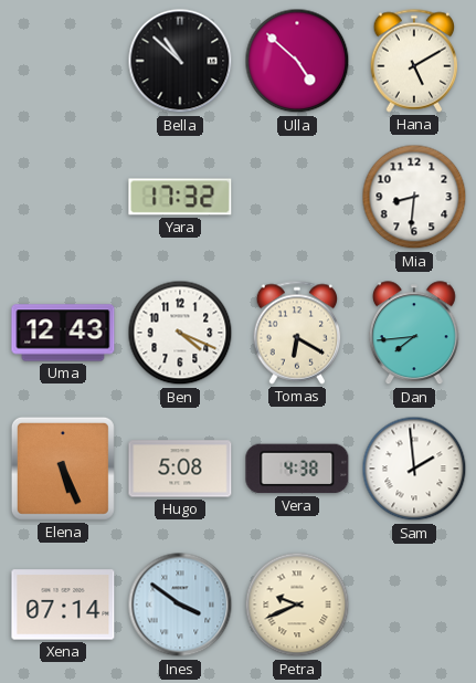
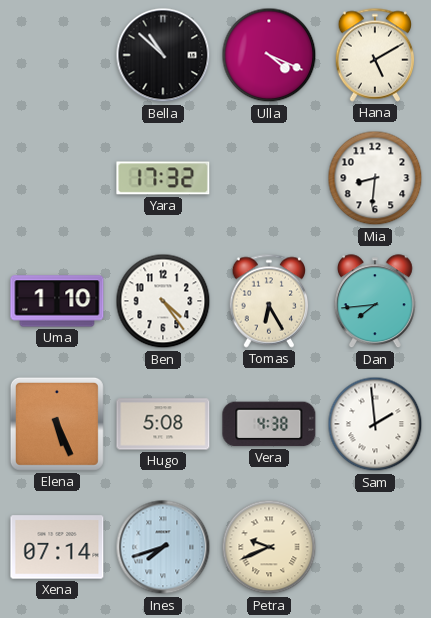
Ulla: 4:52 -> 4:19
Uma: 12:43 -> 1:10
Ben: 4:19 -> 4:24
Tomas: 6:20 -> 6:25
Ines: 3:51 -> 7:42
